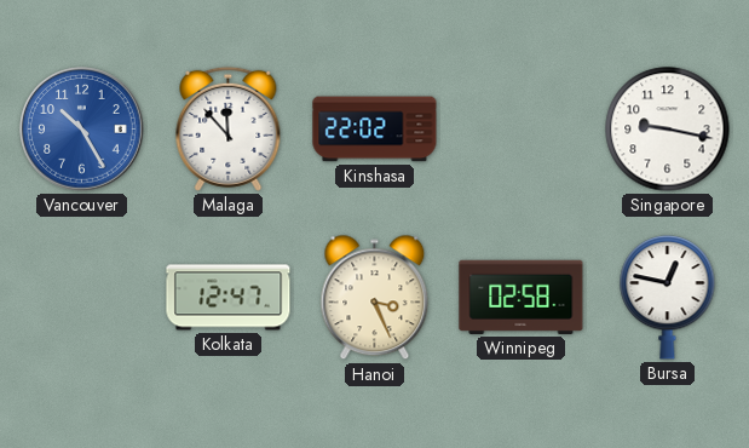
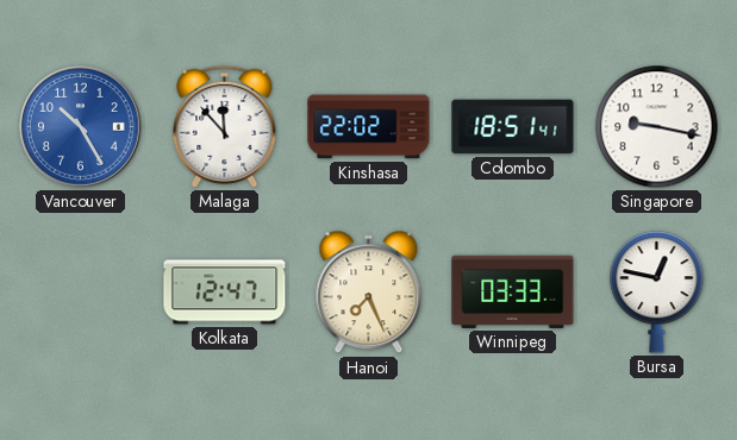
Colombo: none -> 18:51
Hanoi: 3:26 -> 7:26
Winnipeg: 02:58 -> 03:33
